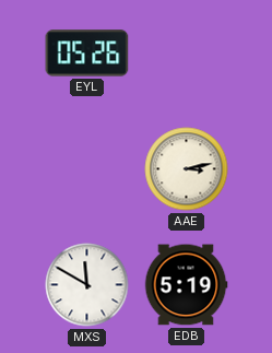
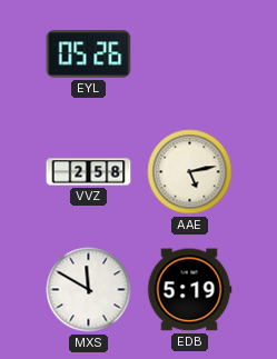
VVZ: none -> 2:58
AAE: 3:13 -> 5:13
